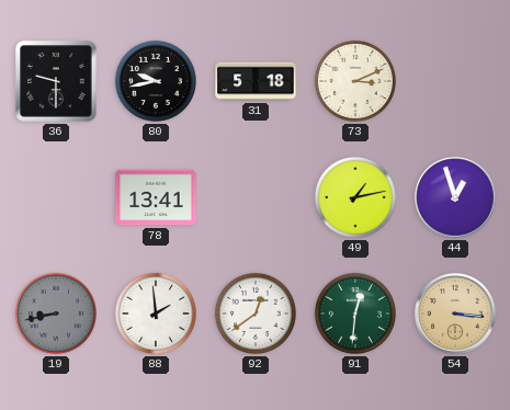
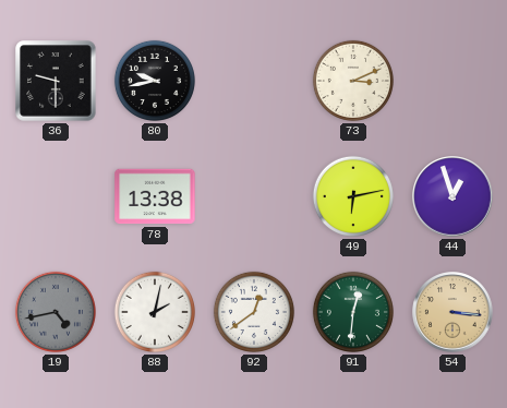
31: 5:18 -> none
78: 13:41 -> 13:38
49: 1:13 -> 6:13
19: 8:43 -> 4:43
88: 1:59 -> 2:02
